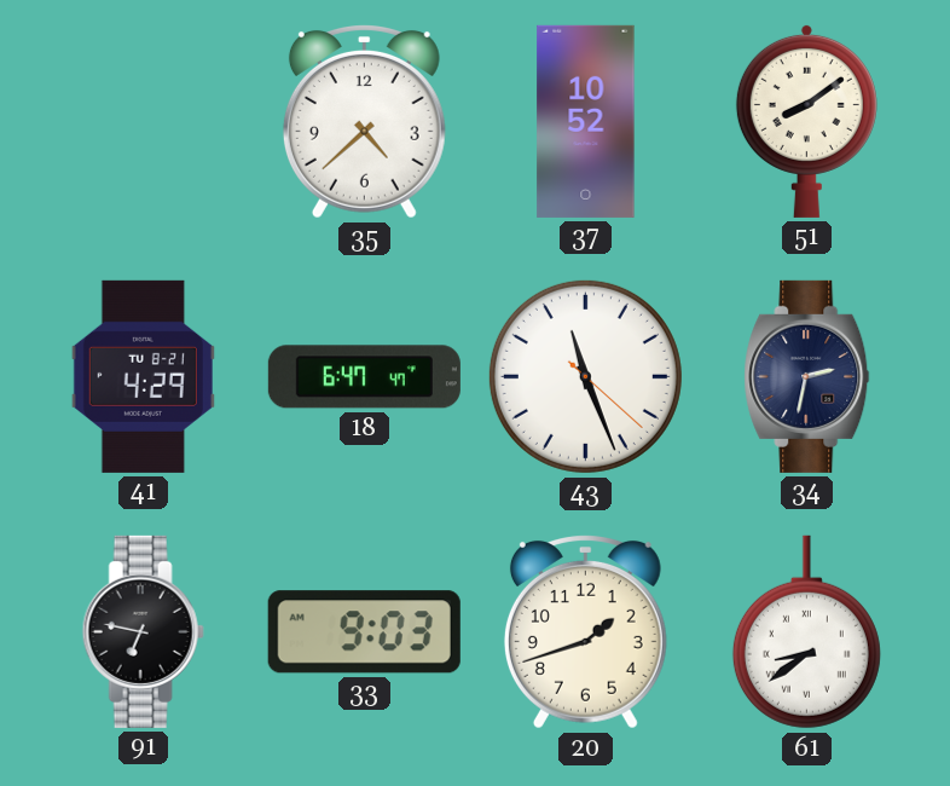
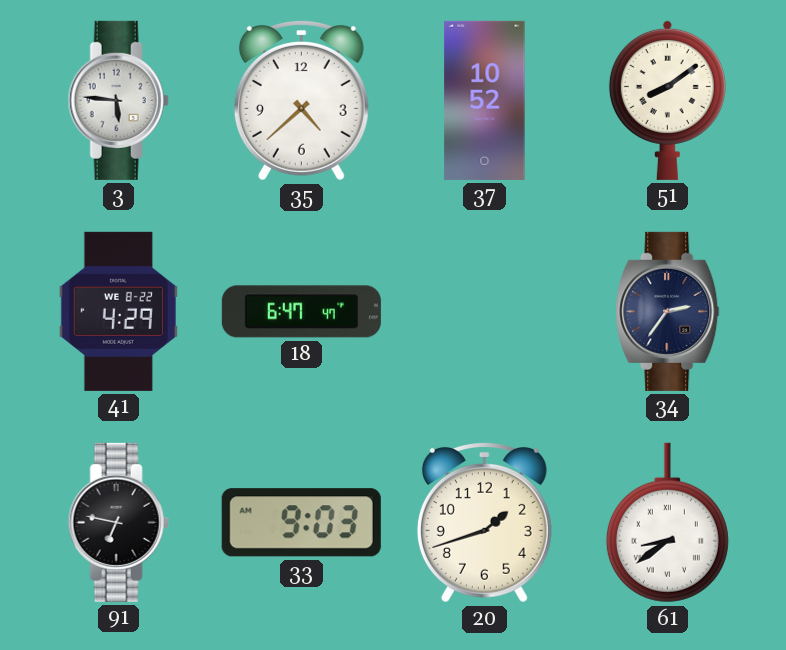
3: none -> 5:46
41 date: TU 8-21 -> WE 8-22
43: 11:26 -> none
34: 2:32 -> 2:36
